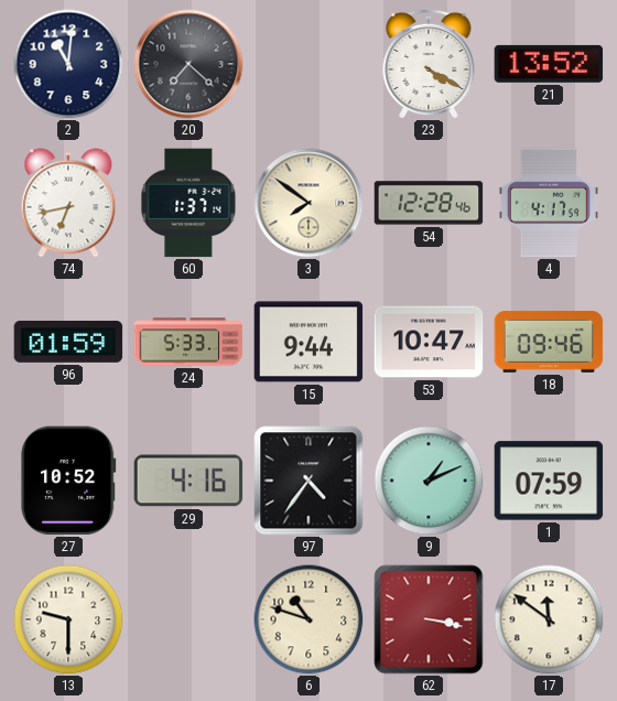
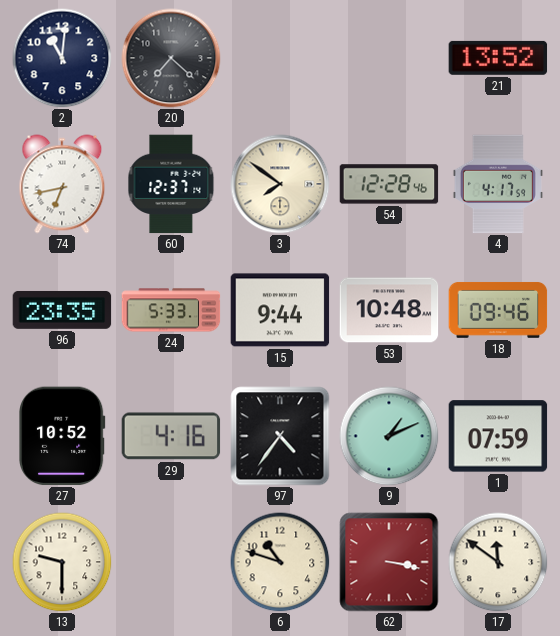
23: 4:20 -> none
60: 1:37 -> 12:37
96: 01:59 -> 23:35
53: 10:47 -> 10:48
